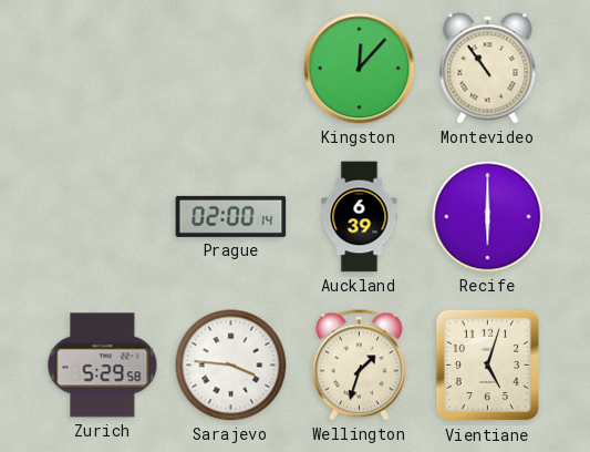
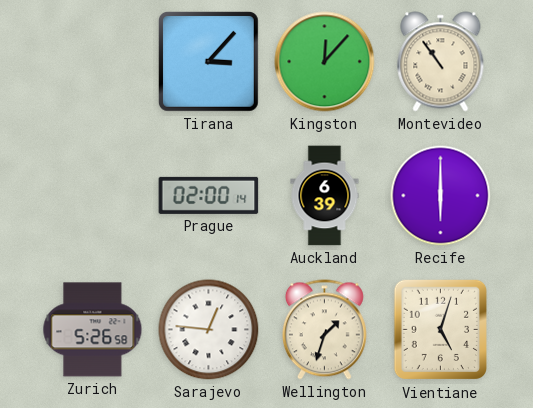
Tirana: none -> 3:07
Zurich: 5:29 -> 5:26
Sarajevo: 3:46 -> 12:46
